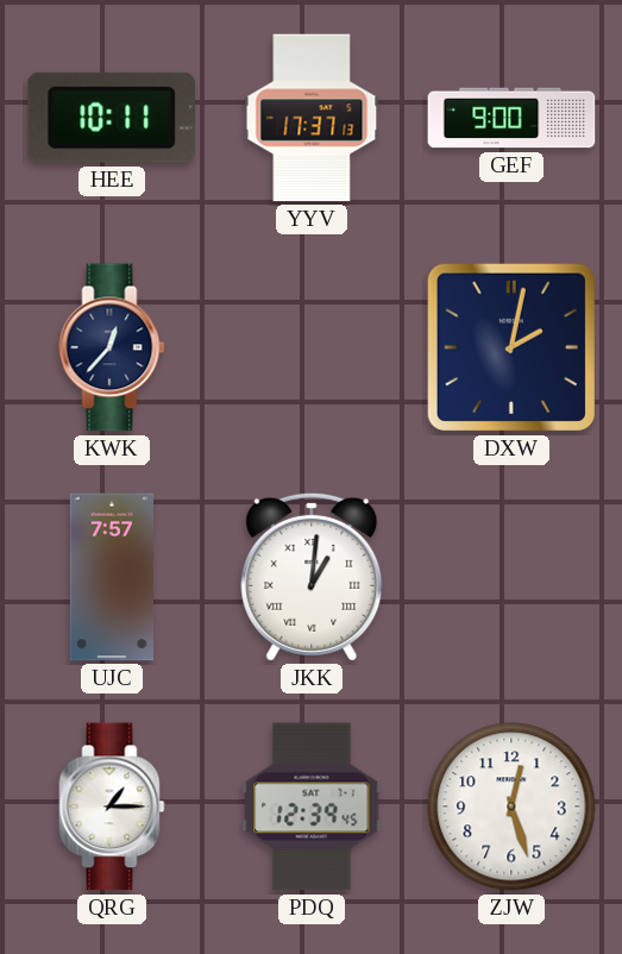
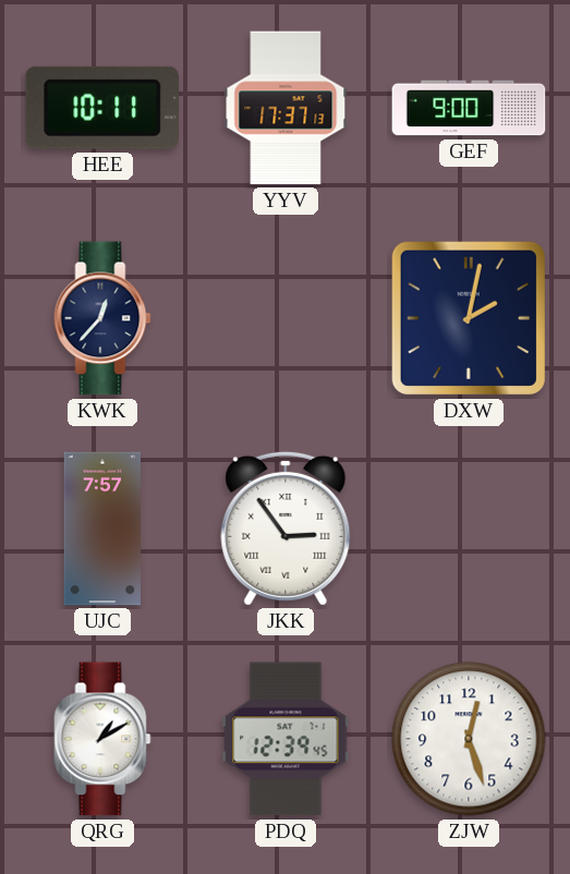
JKK: 1:01 -> 2:54
QRG: 1:15 -> 1:10
